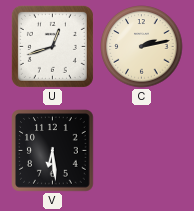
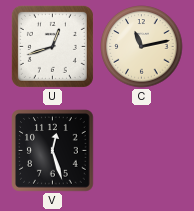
C: 2:13 -> 11:13
V: 6:29 -> 12:27
